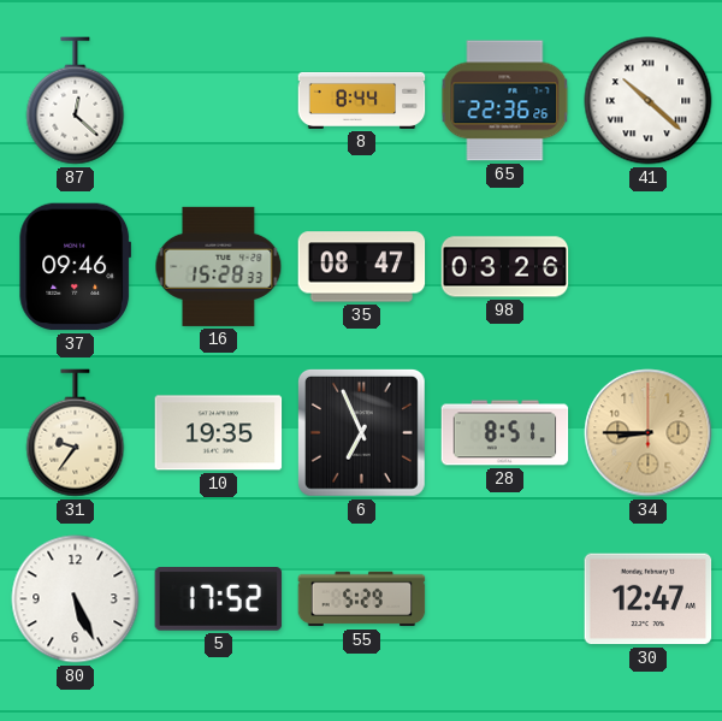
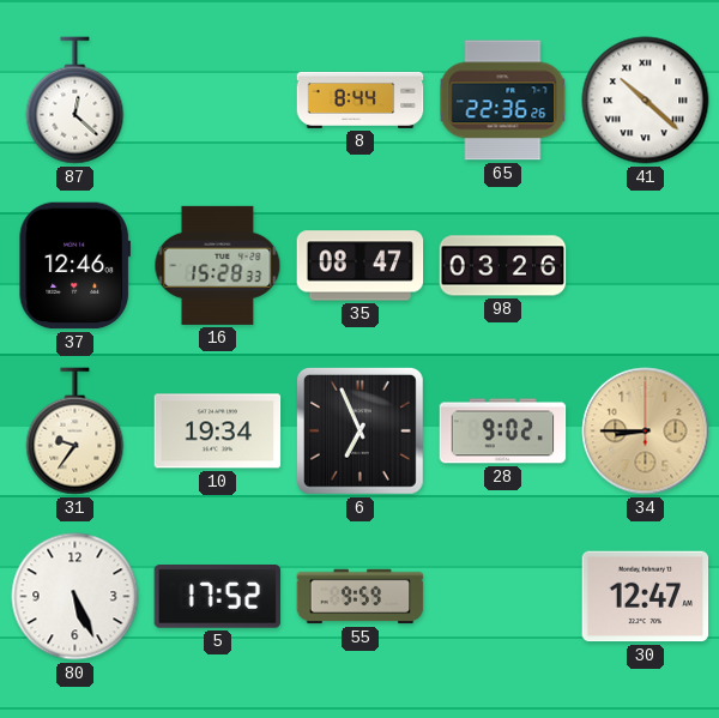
37: 09:46 -> 12:46
10: 19:35 -> 19:34
28: 8:51 -> 9:02
55: 5:29 -> 9:59
